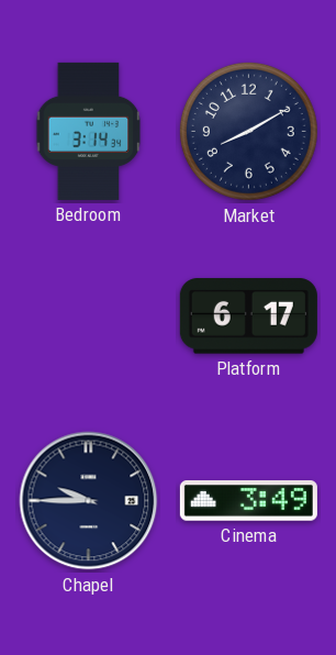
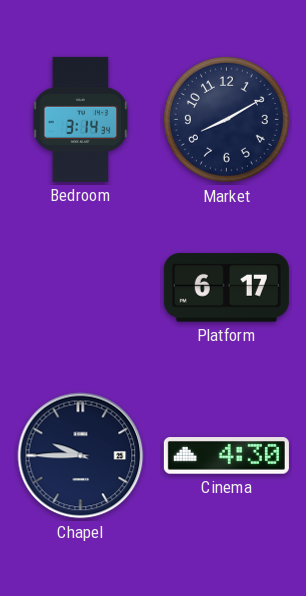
Cinema: 3:49 -> 4:30
